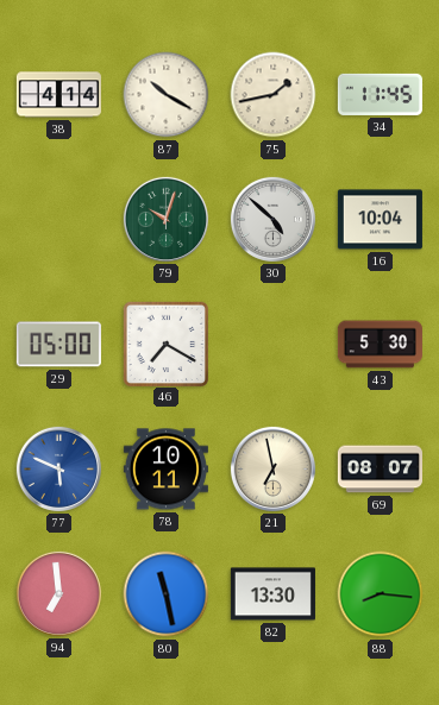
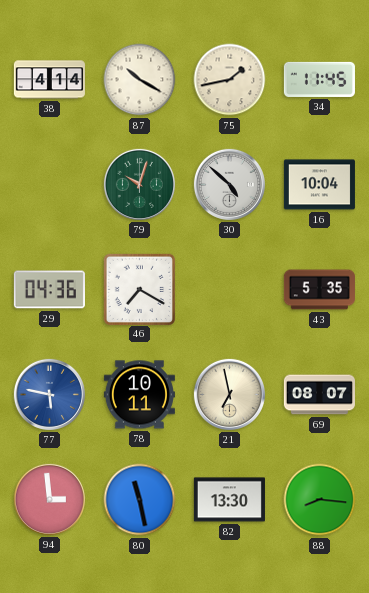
29: 05:00 -> 04:36
43: 5:30 -> 5:35
77: 5:49 -> 5:47
94: 6:59 -> 2:59
